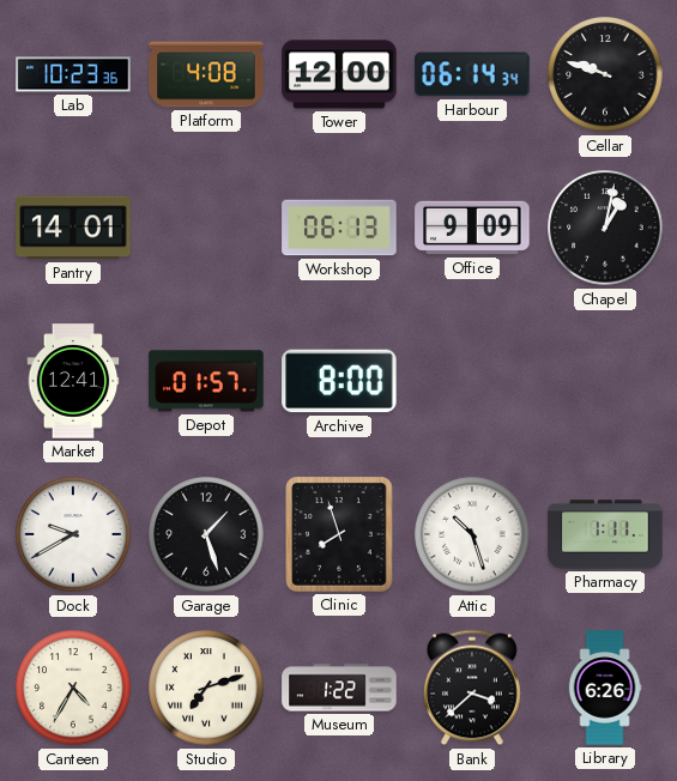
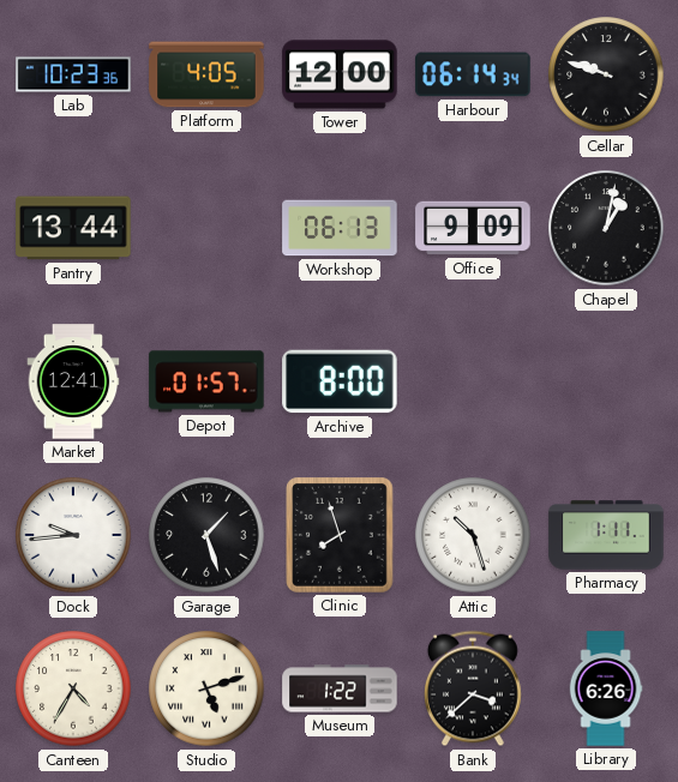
Platform: 4:08 -> 4:05
Pantry: 14:01 -> 13:44
Dock: 9:40 -> 9:44
Studio: 7:12 -> 5:12
